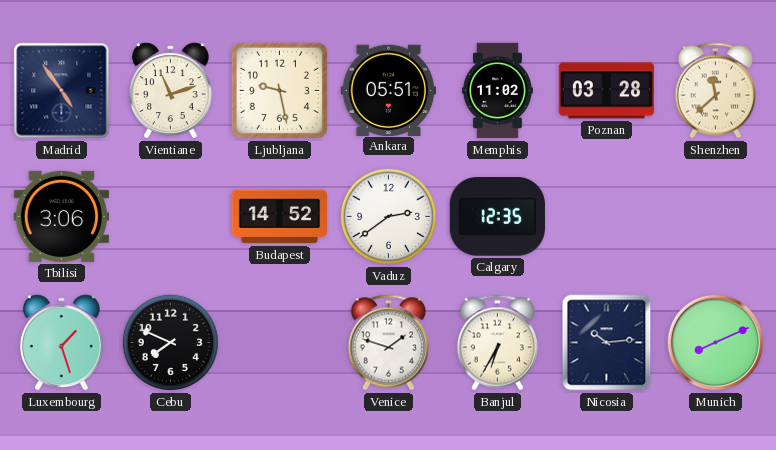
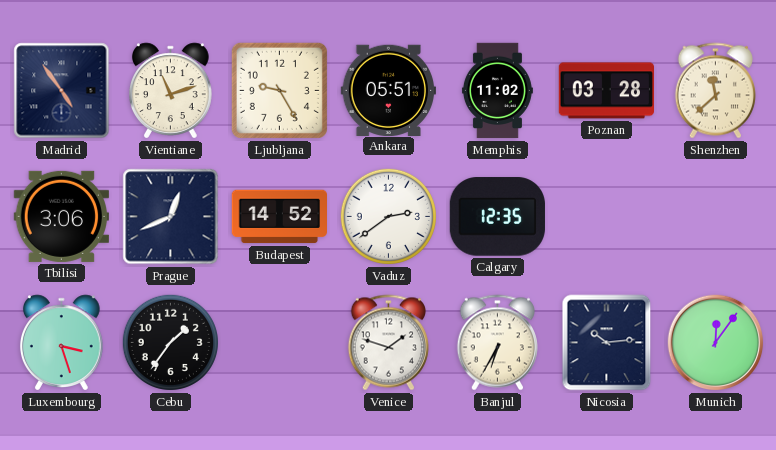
Ljubljana: 9:28 -> 9:25
Prague: none -> 12:41
Luxembourg: 1:27 -> 3:27
Cebu: 7:49 -> 1:36
Munich: 8:11 -> 12:06
